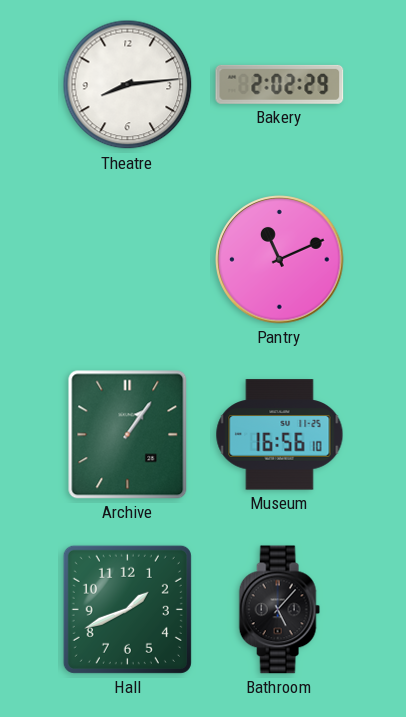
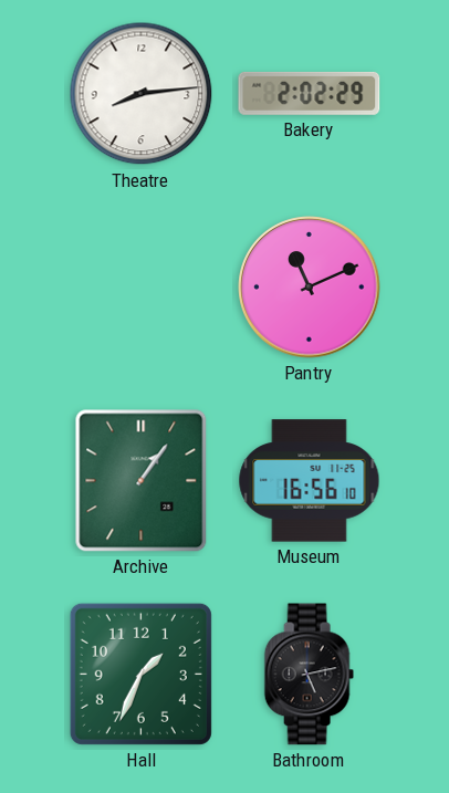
Hall: 1:41 -> 1:34
Bathroom: 5:07 -> 5:13
